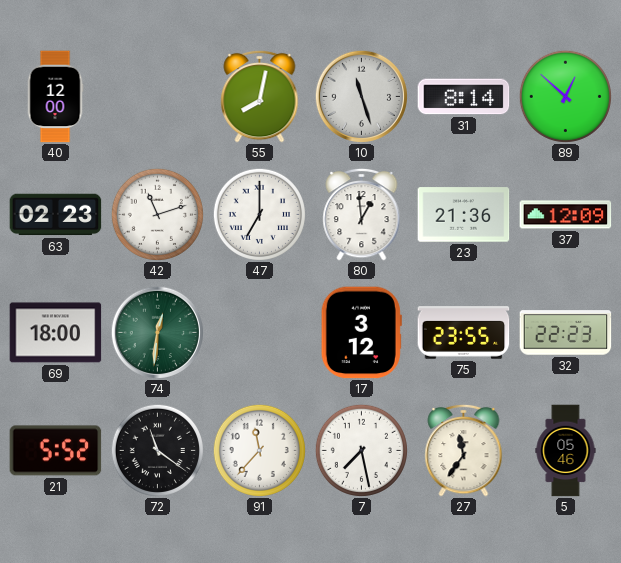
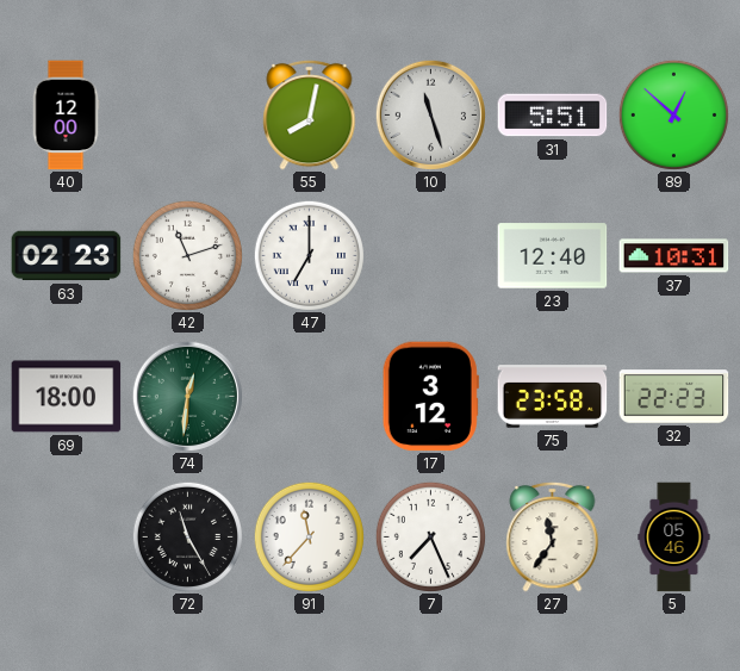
31: 8:14 -> 5:51
80: 12:59 -> none
23: 21:36 -> 12:40
37: 12:09 -> 10:31
75: 23:55 -> 23:58
21: 5:52 -> none
72: 11:21 -> 11:25
7: 7:28 -> 7:26
